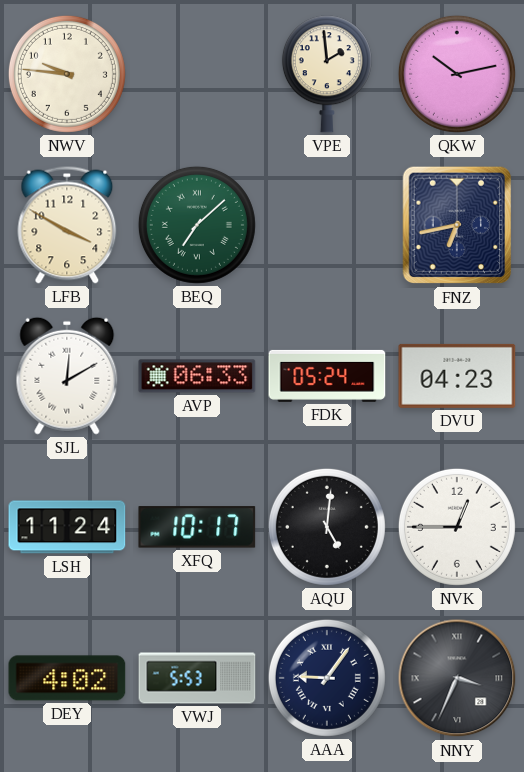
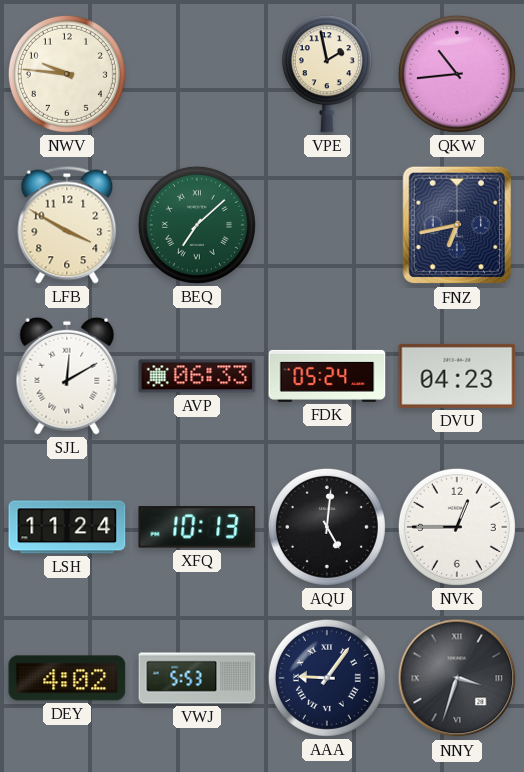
VPE: 1:59 -> 1:58
QKW: 10:13 -> 10:44
XFQ: 10:17 -> 10:13
NNY: 3:34 -> 3:33
